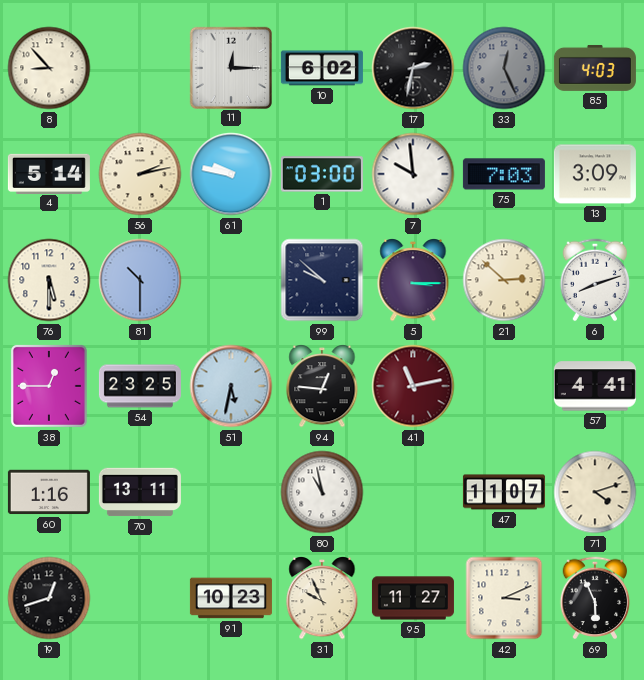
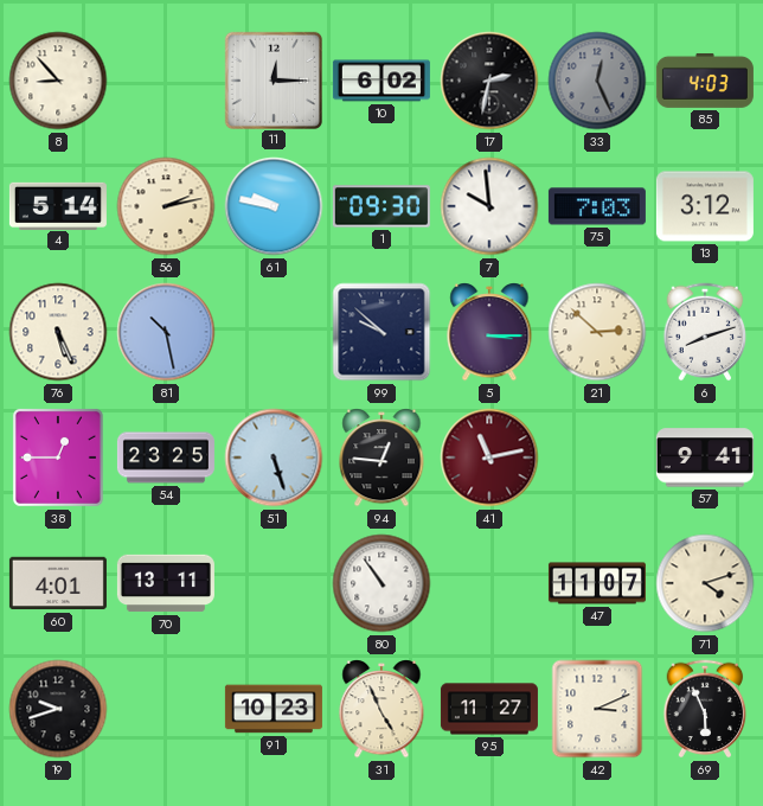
1: 03:00 -> 09:30
13: 3:09 -> 3:12
76: 5:30 -> 5:26
81: 10:30 -> 10:28
51: 5:32 -> 5:27
57: 4:41 -> 9:41
60: 1:16 -> 4:01
80: 10:58 -> 10:54
19: 12:42 -> 9:42
31: 9:56 -> 4:56
